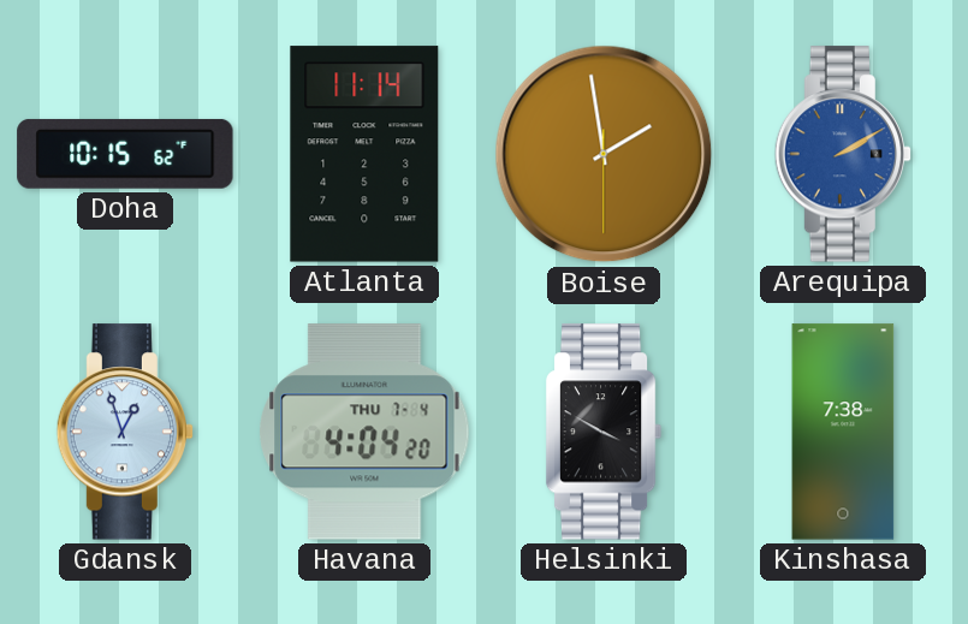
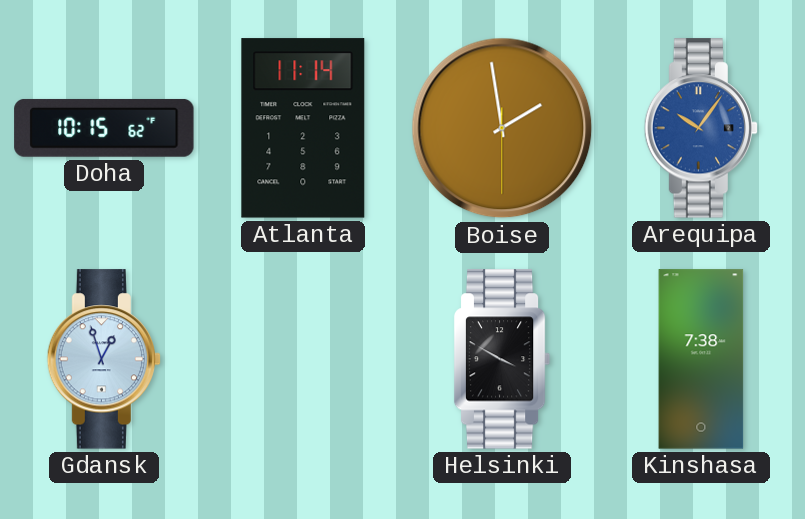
Arequipa: 2:10 -> 10:06
Havana: 4:04 -> none
